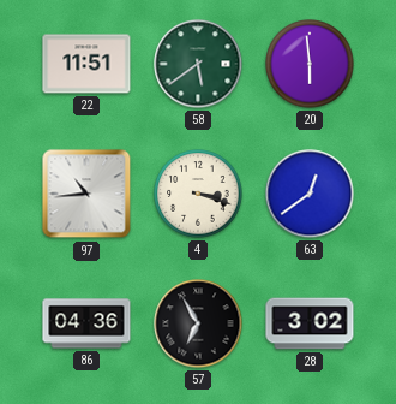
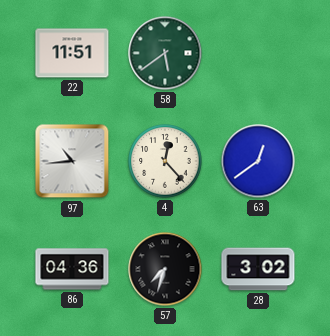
20: 5:59 -> none
4: 3:18 -> 12:23
57: 6:55 -> 7:33
